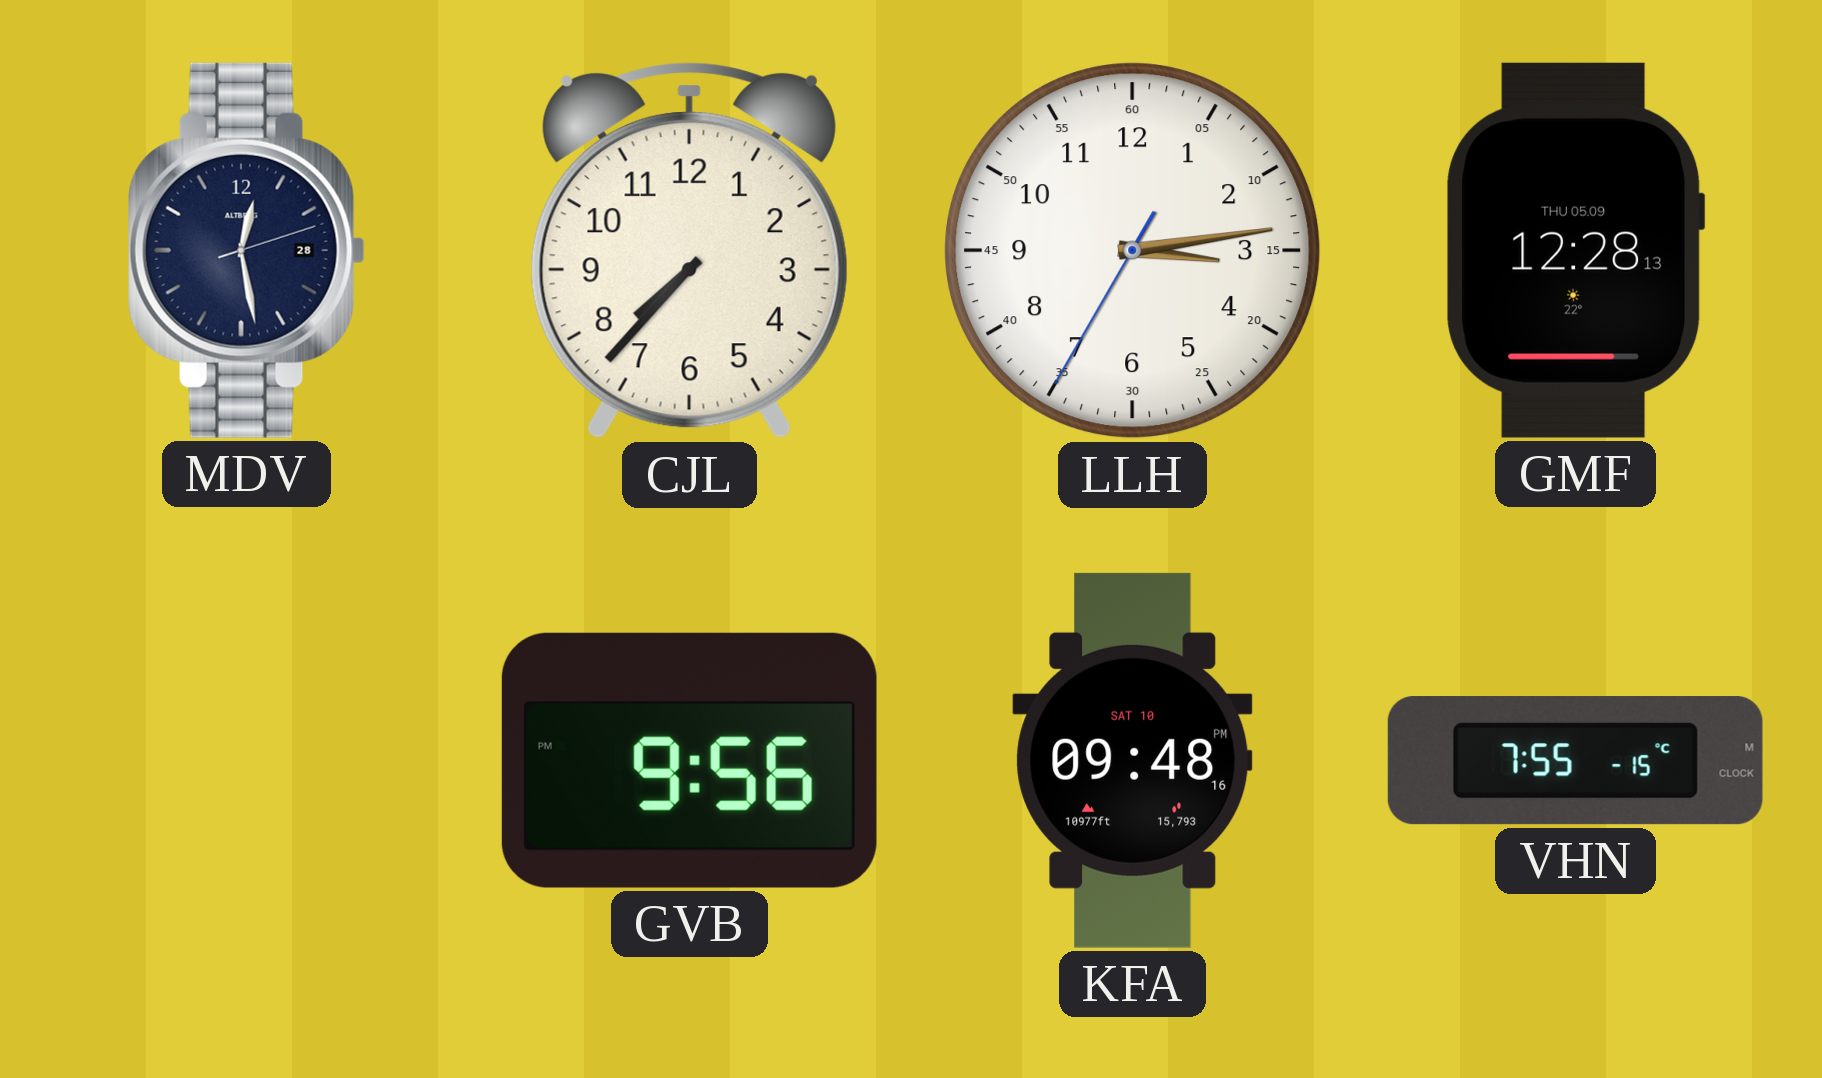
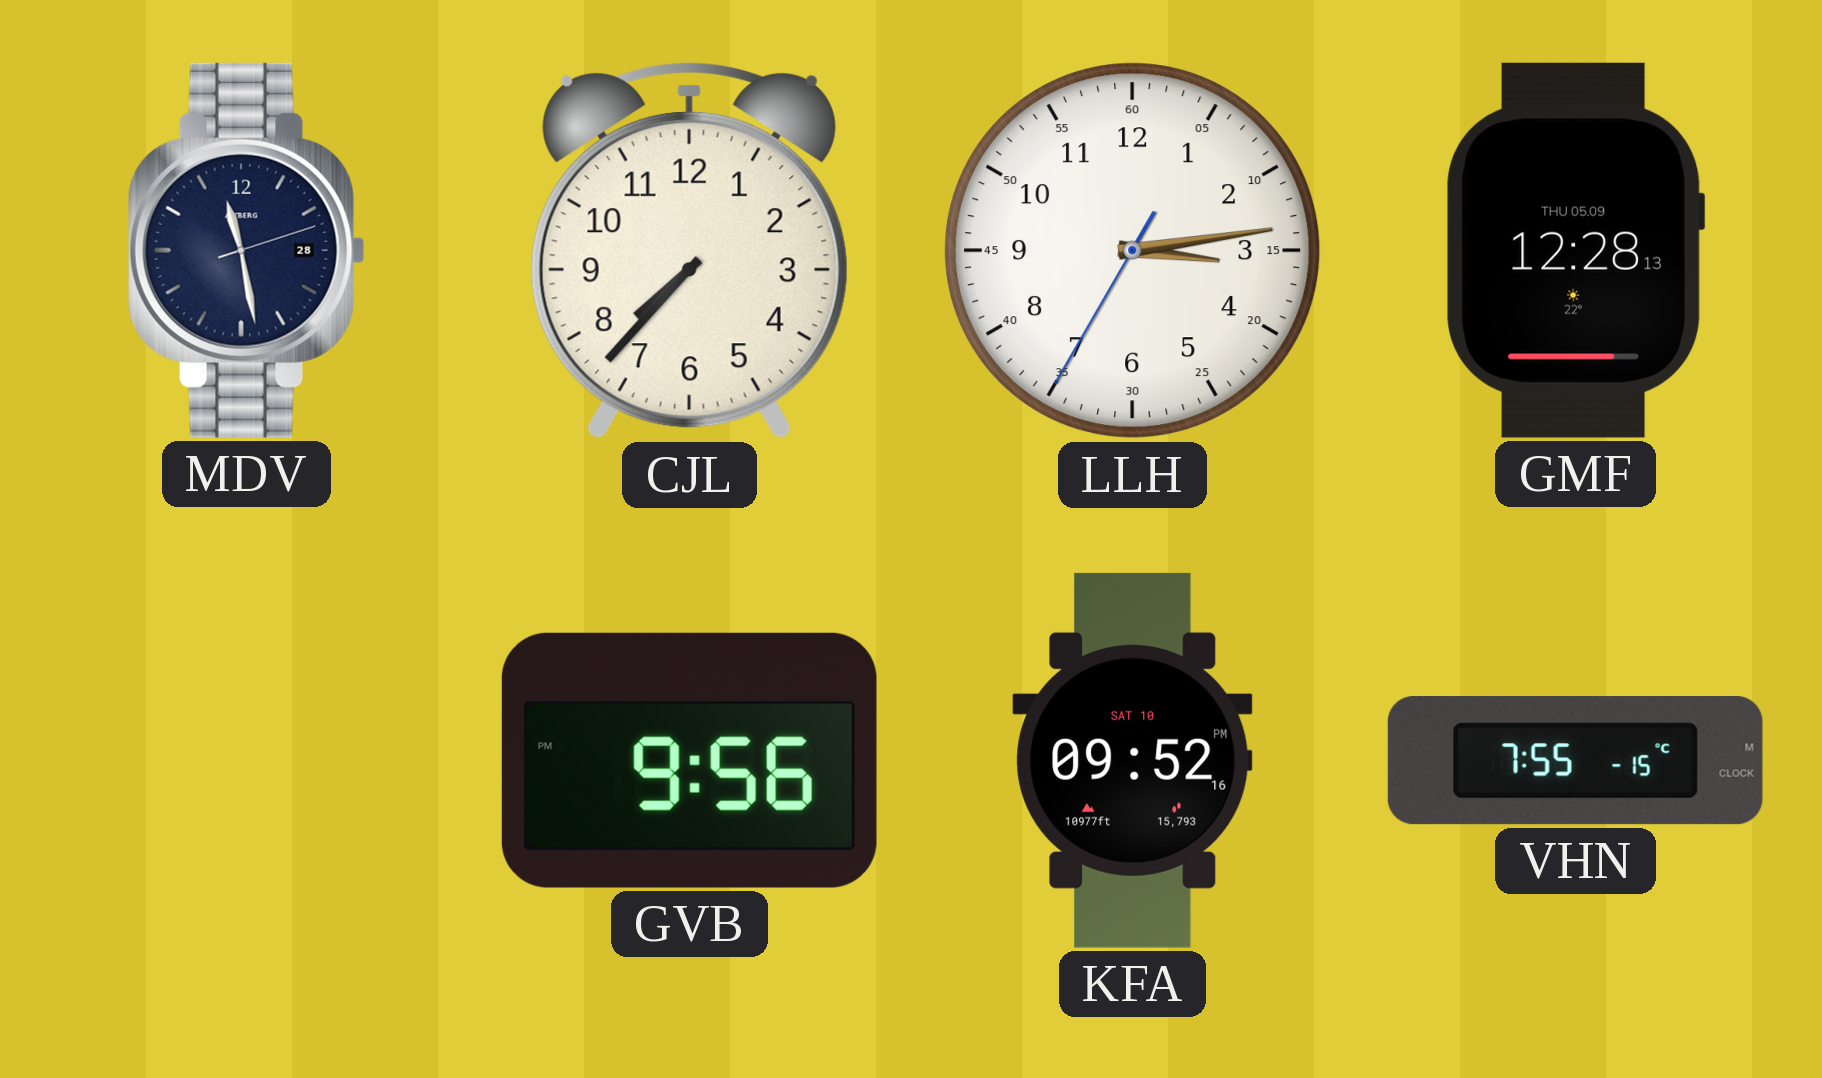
MDV: 12:28 -> 11:28
KFA: 09:48 -> 09:52
